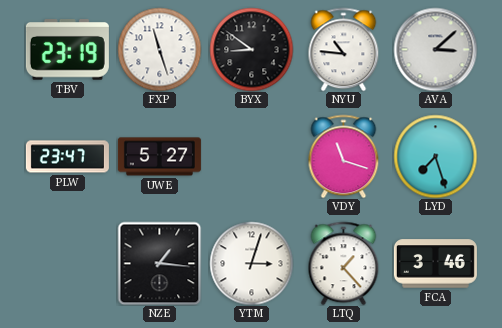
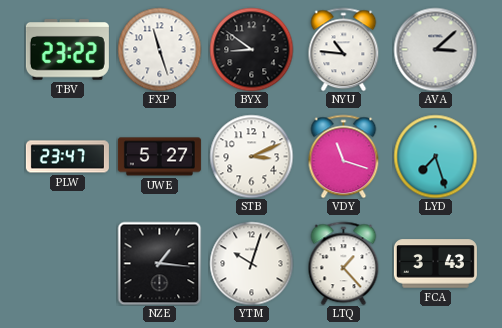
TBV: 23:19 -> 23:22
STB: none -> 3:11
YTM: 3:03 -> 10:03
FCA: 3:46 -> 3:43
